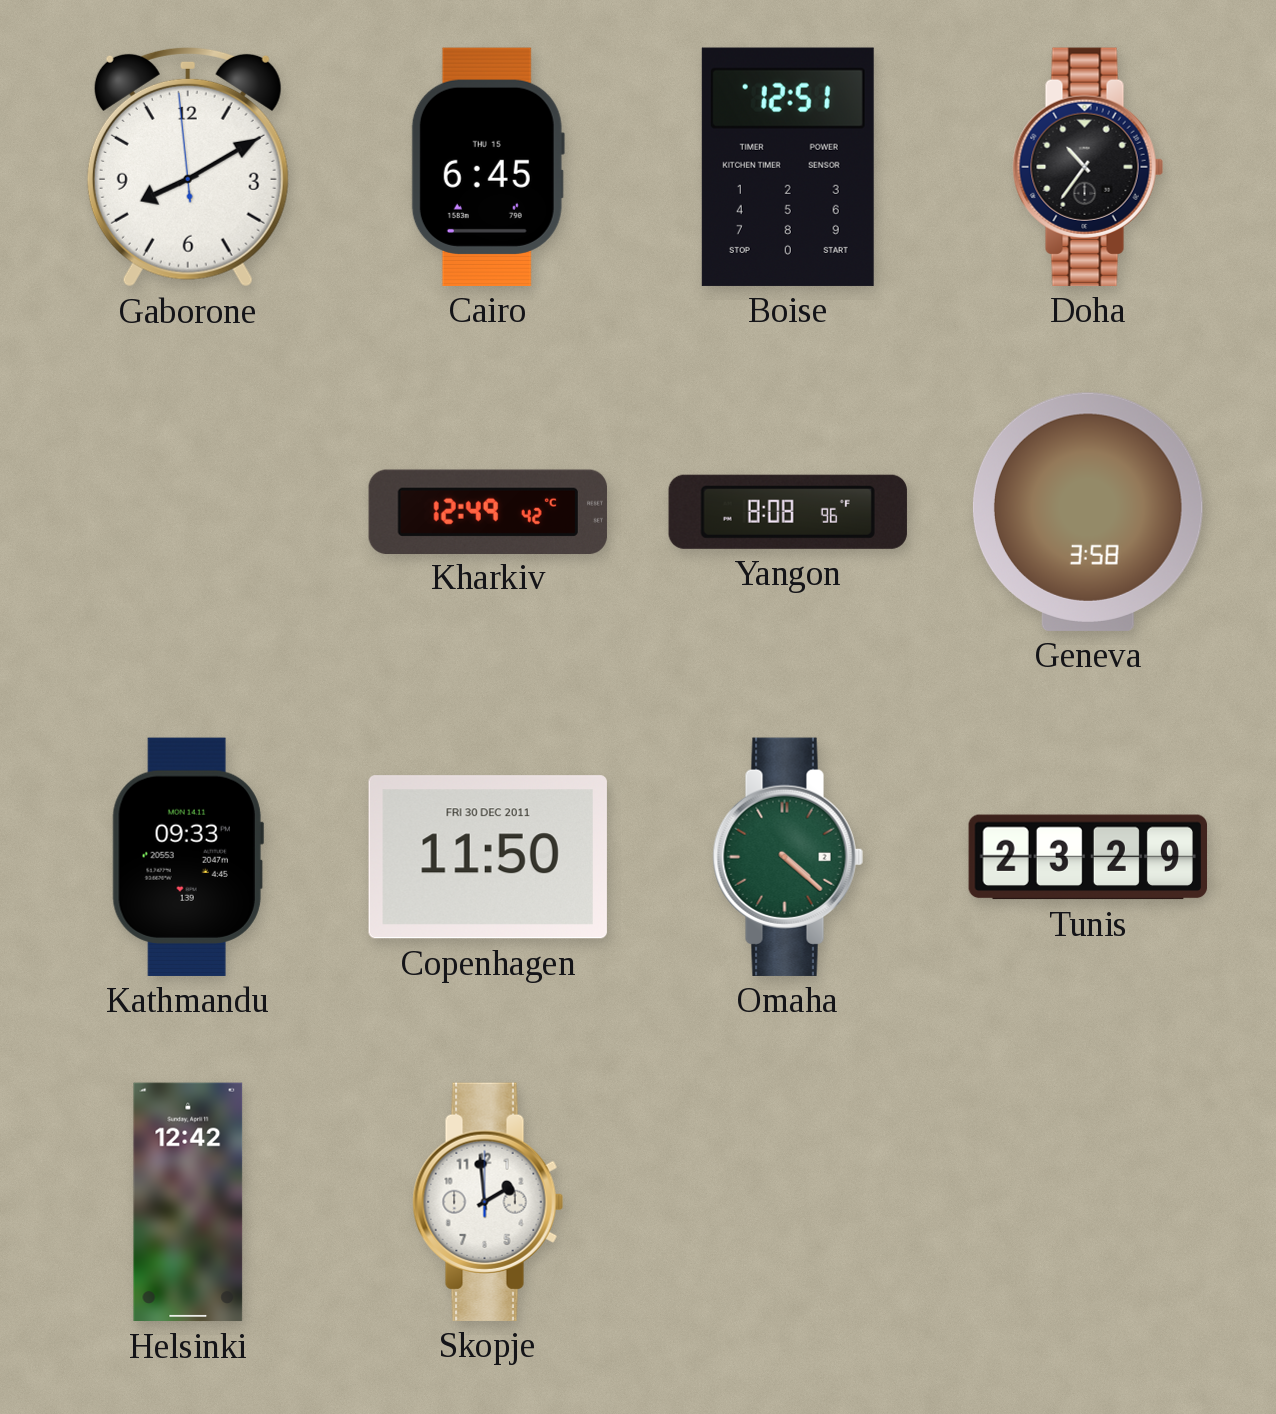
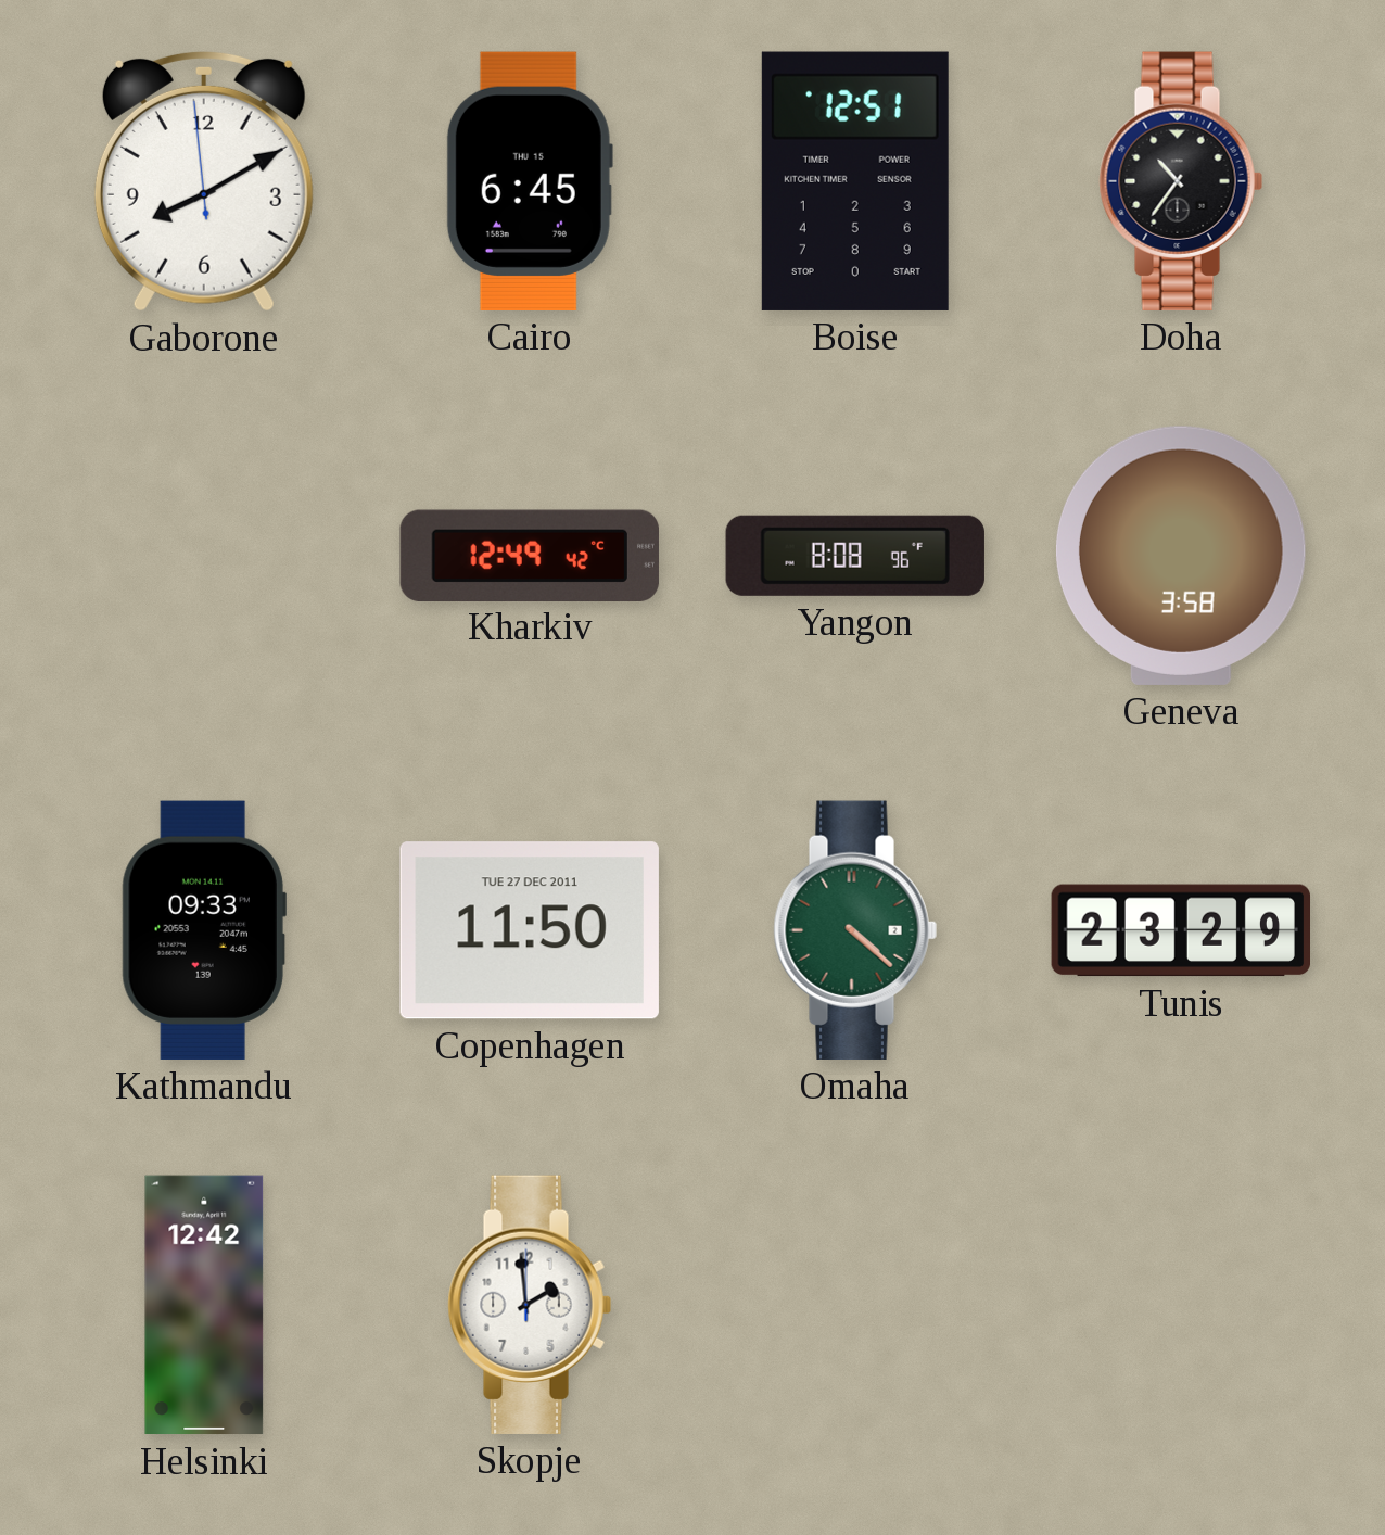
Copenhagen date: FRI 30 DEC 2011 -> TUE 27 DEC 2011
